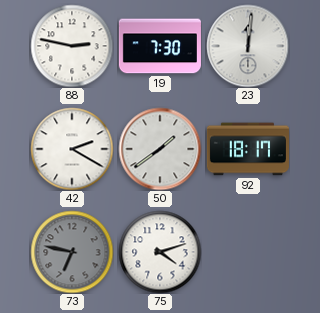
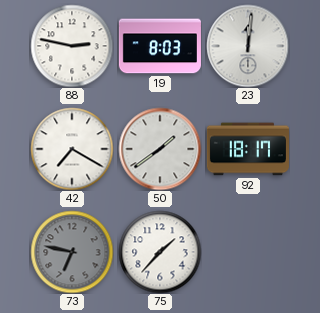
19: 7:30 -> 8:03
42: 2:20 -> 7:20
75: 4:12 -> 1:37
